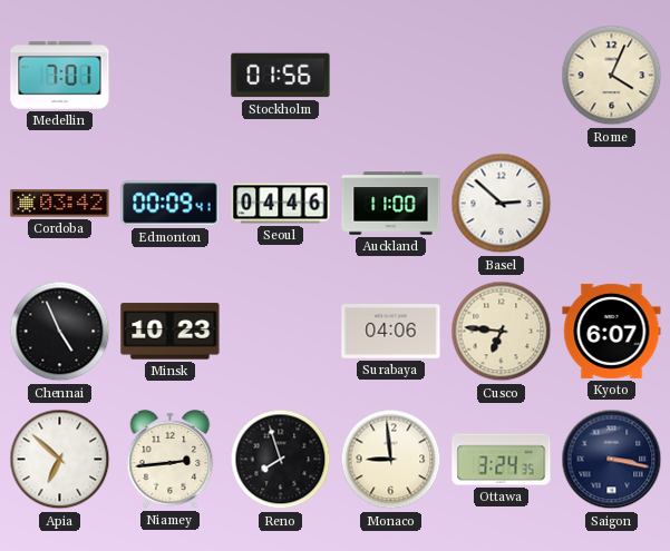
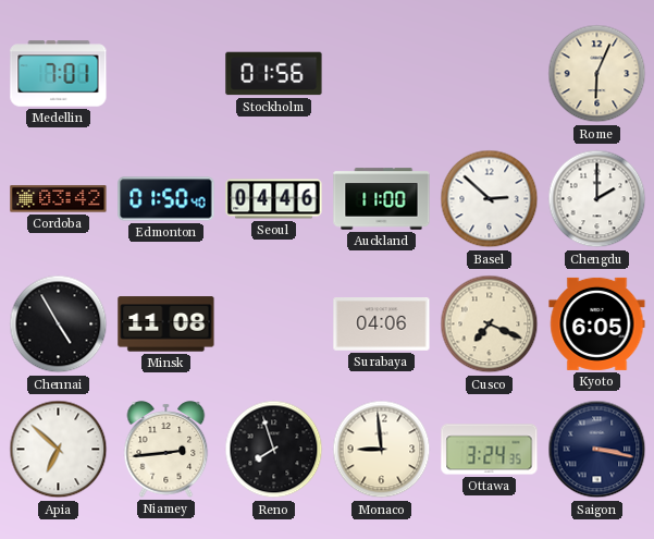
Rome: 4:04 -> 6:04
Edmonton: 00:09 -> 01:50
Chengdu: none -> 2:00
Chennai: 4:56 -> 4:55
Minsk: 10:23 -> 11:08
Cusco: 6:46 -> 7:19
Kyoto: 6:07 -> 6:05
